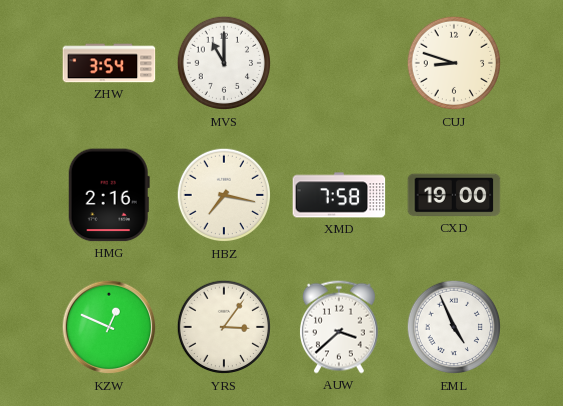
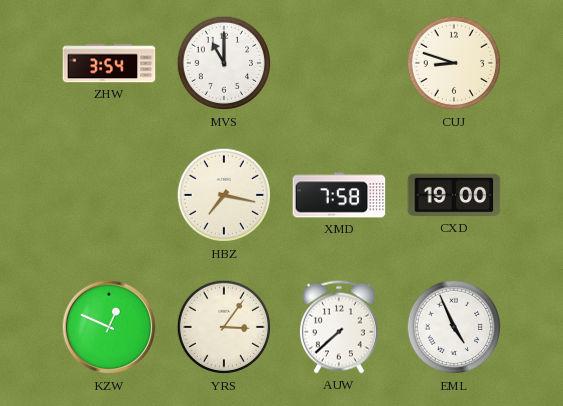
HMG: 2:16 -> none
AUW: 3:38 -> 7:38
